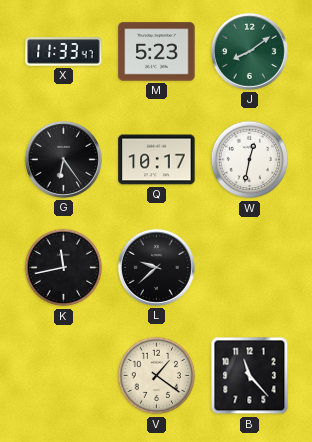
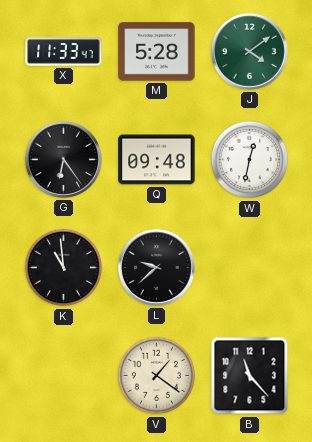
M: 5:23 -> 5:28
J: 8:09 -> 4:09
Q: 10:17 -> 09:48
K: 11:43 -> 10:59
